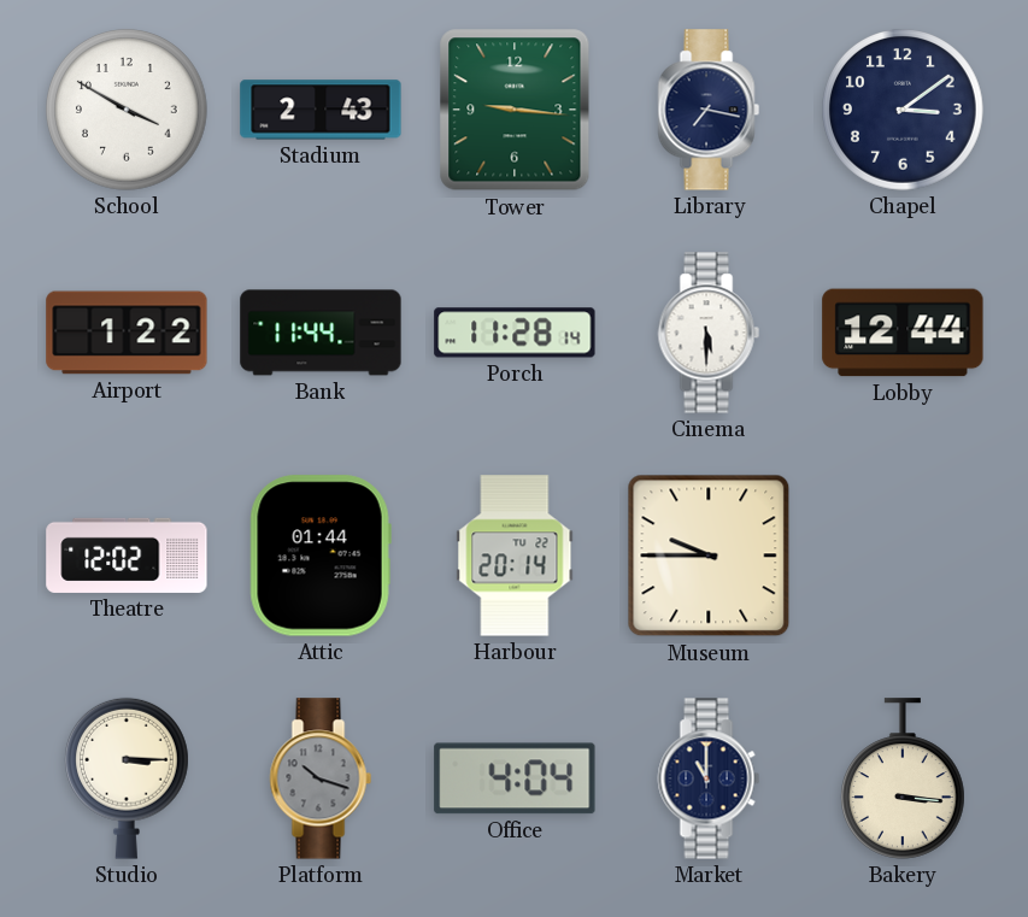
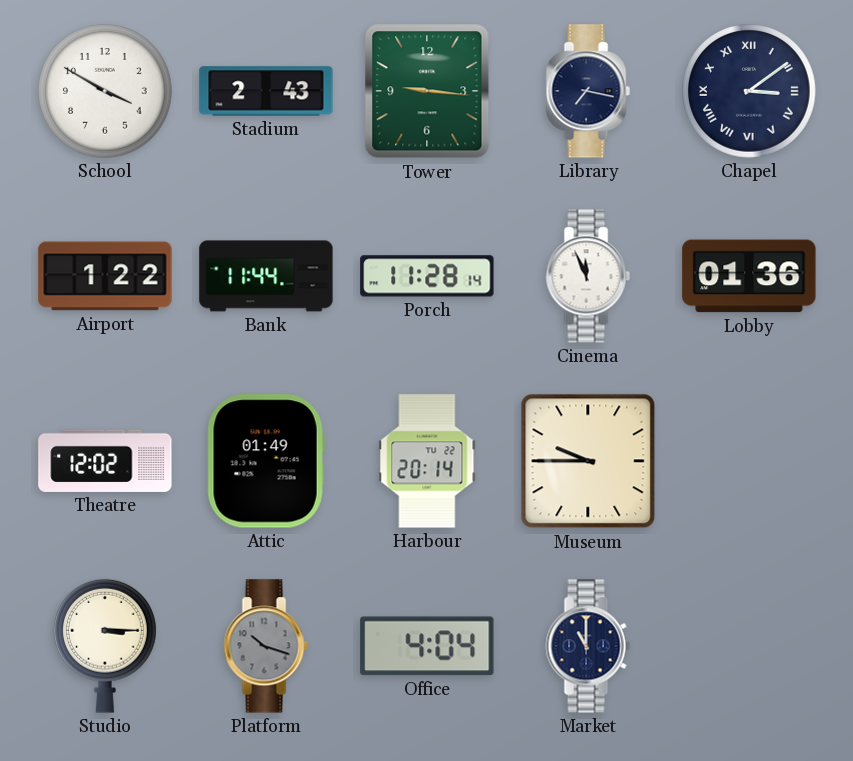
Chapel numerals: Arabic -> Roman
Cinema: 5:30 -> 11:56
Lobby: 12:44 -> 01:36
Attic: 01:44 -> 01:49
Bakery: 3:16 -> none
